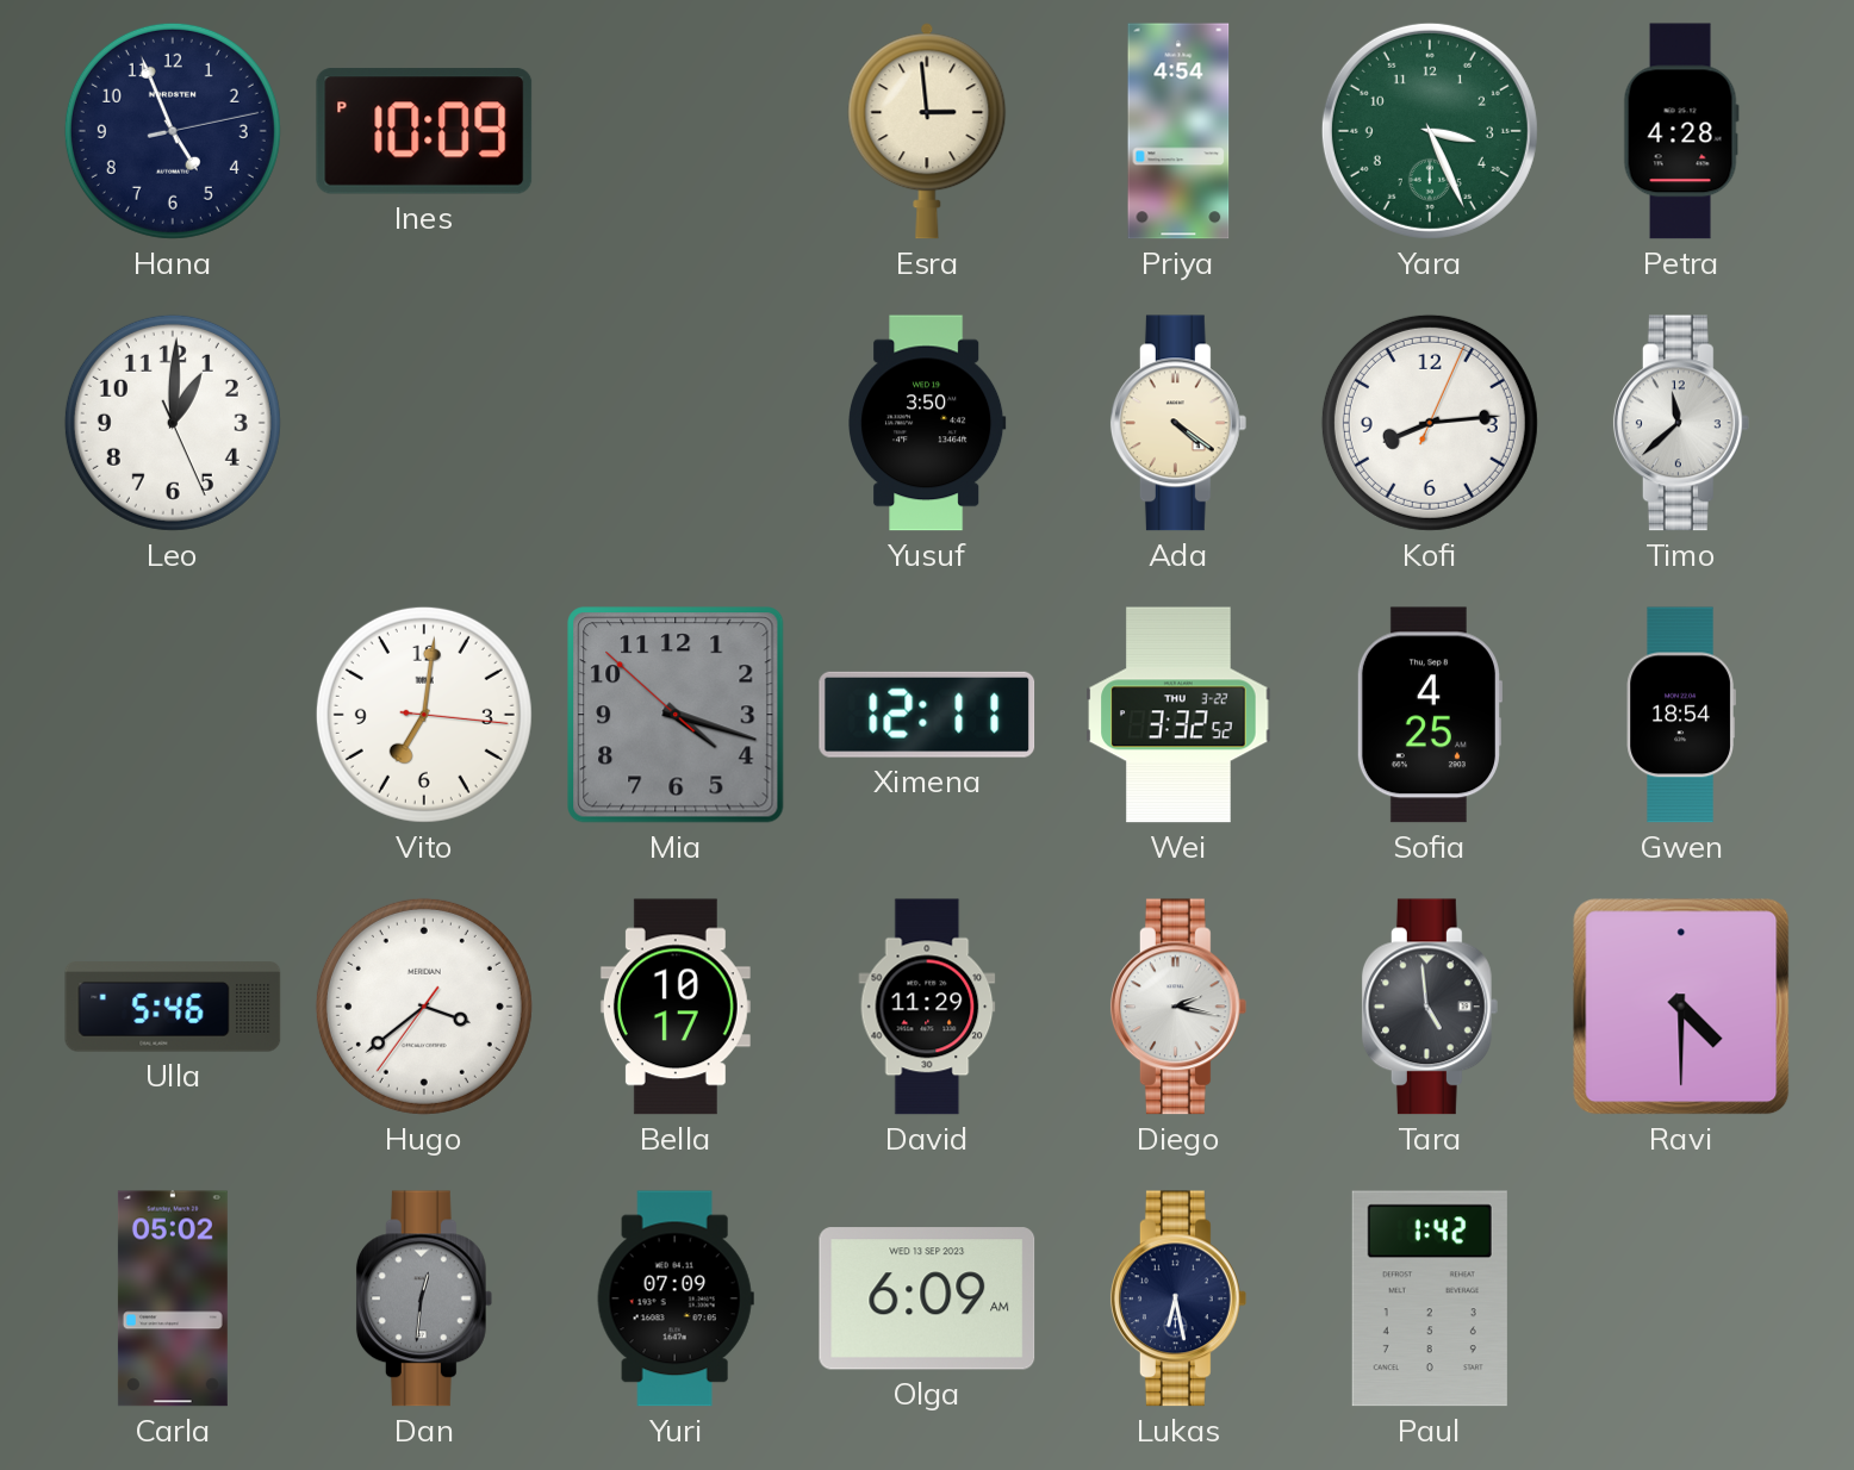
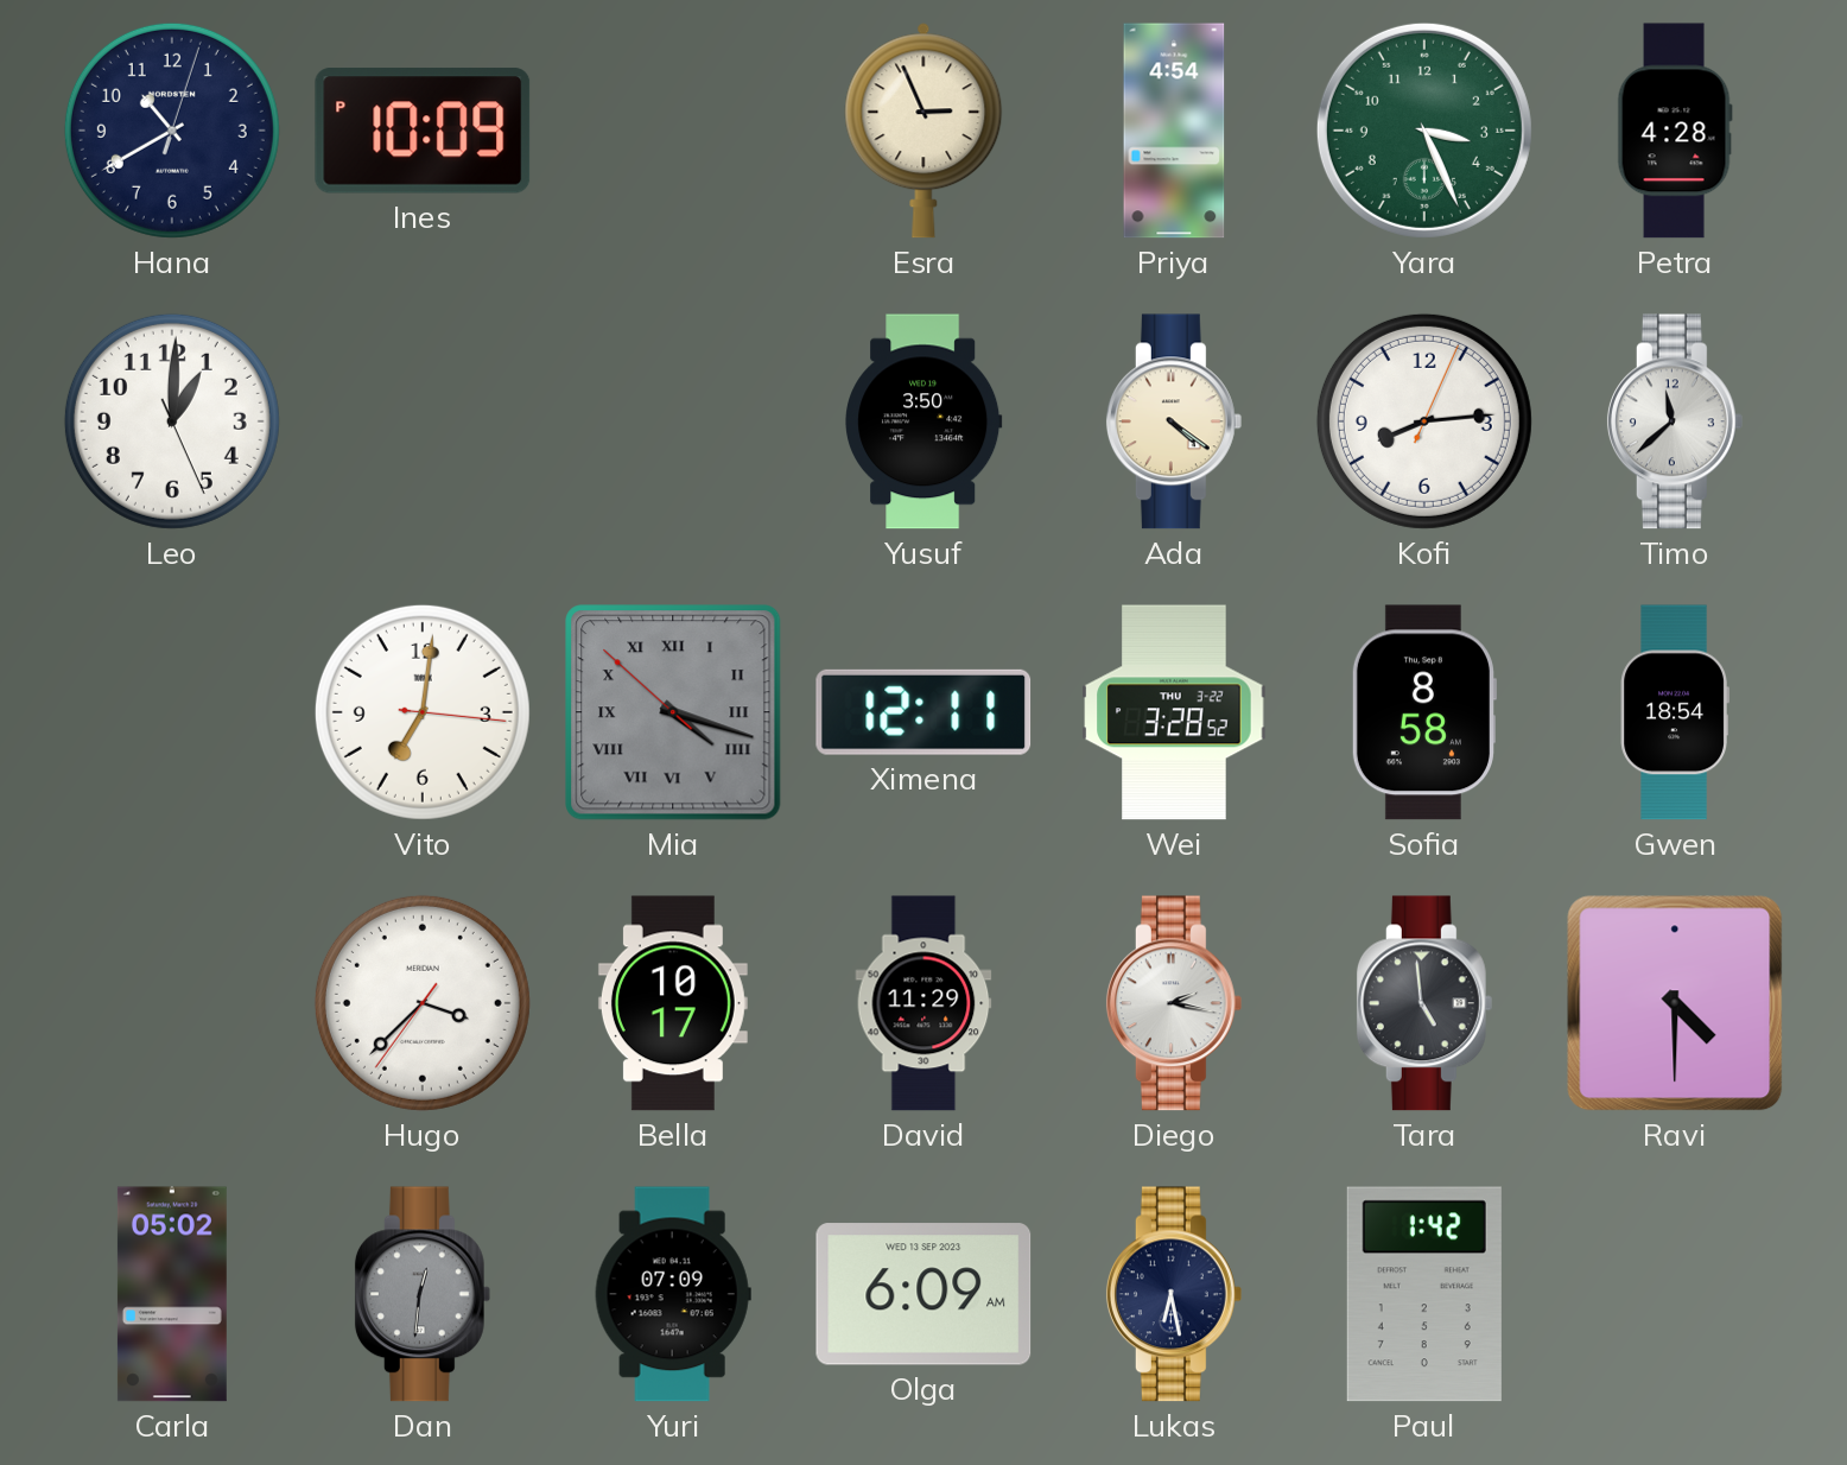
Hana: 4:56 -> 10:40
Esra: 2:59 -> 2:56
Mia numerals: Arabic -> Roman
Wei: 3:32 -> 3:28
Sofia: 4:25 -> 8:58
Ulla: 5:46 -> none
Hugo: 3:38 -> 3:37
